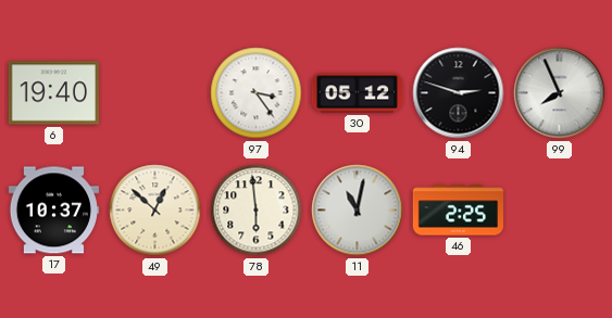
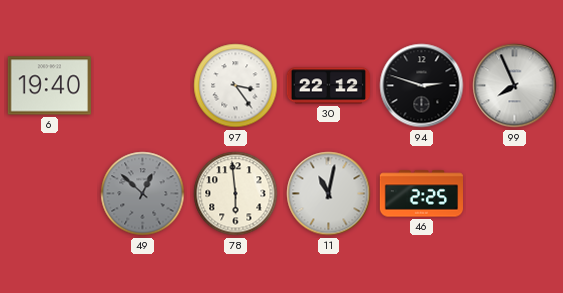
30: 05:12 -> 22:12
17: 10:37 -> none
49 dial: cream -> grey
